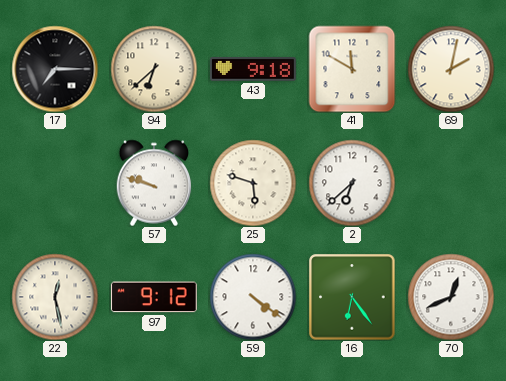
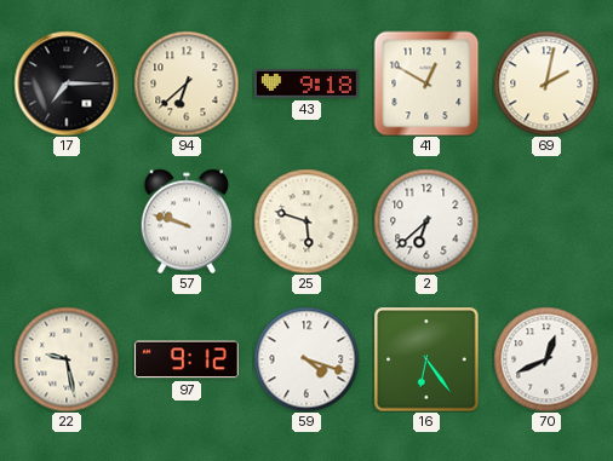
41: 11:50 -> 12:50
22: 12:28 -> 9:28
59: 4:21 -> 4:18
